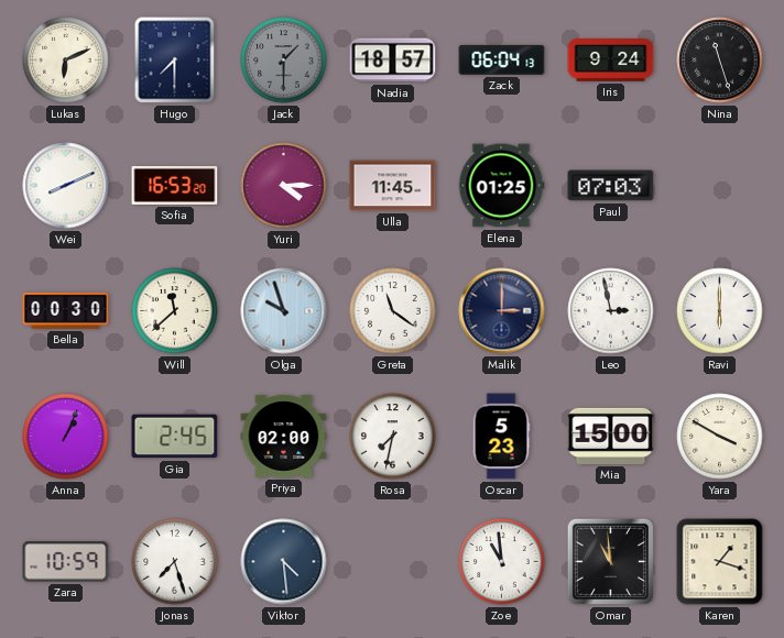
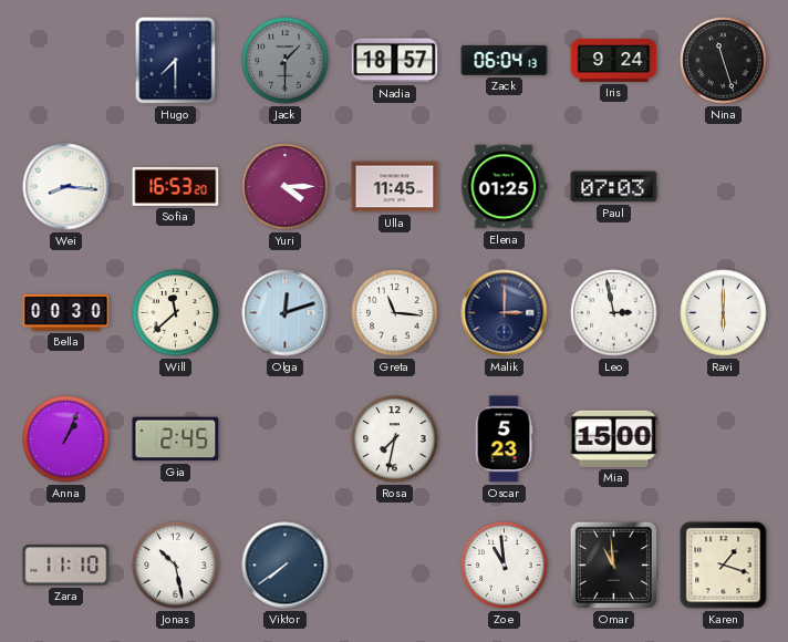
Lukas: 6:11 -> none
Wei: 8:11 -> 8:16
Olga: 9:57 -> 12:12
Greta: 11:21 -> 11:16
Priya: 02:00 -> none
Yara: 3:50 -> none
Zara: 10:59 -> 11:10
Jonas: 7:27 -> 10:28
Viktor: 4:29 -> 7:39
